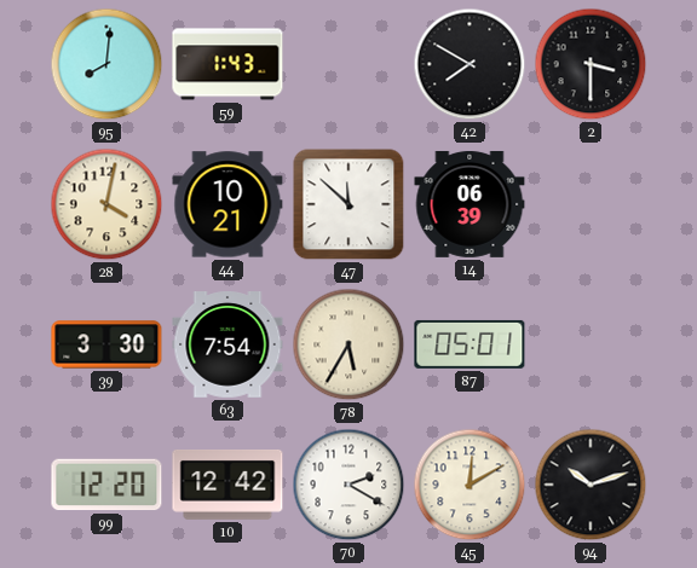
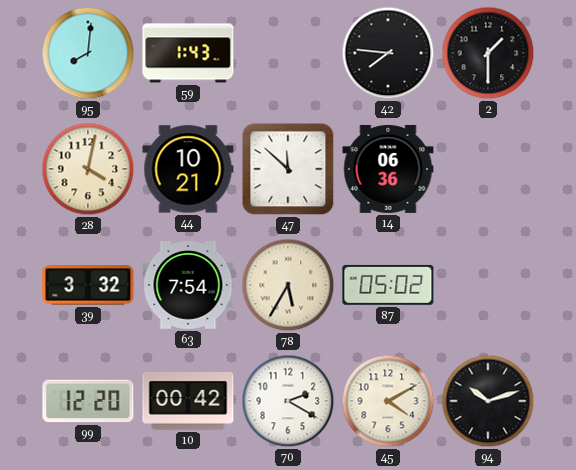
42: 7:50 -> 7:46
2: 3:30 -> 1:30
14: 06:39 -> 06:36
39: 3:30 -> 3:32
87: 05:01 -> 05:02
10: 12:42 -> 00:42
45: 12:10 -> 4:10
